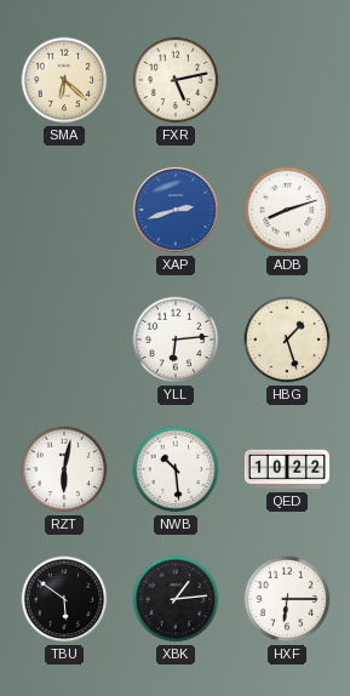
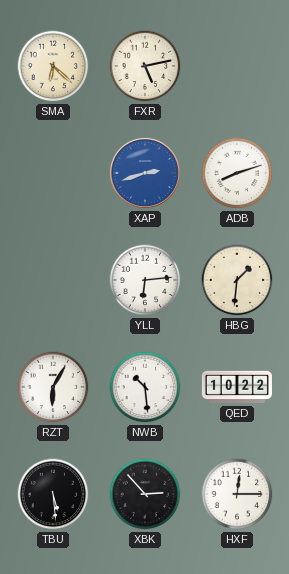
HBG: 1:27 -> 1:31
RZT: 6:02 -> 6:05
TBU: 5:51 -> 5:29
XBK: 1:14 -> 2:53
HXF: 6:15 -> 12:15
